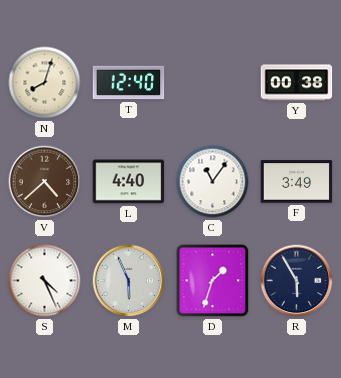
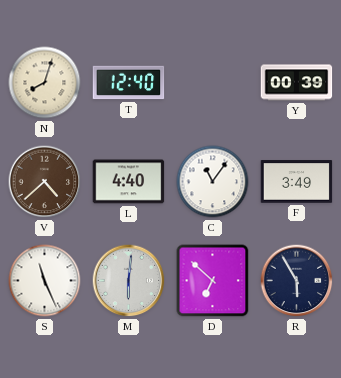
Y: 00:38 -> 00:39
S: 4:26 -> 11:26
M: 5:56 -> 6:01
D: 1:33 -> 6:52
